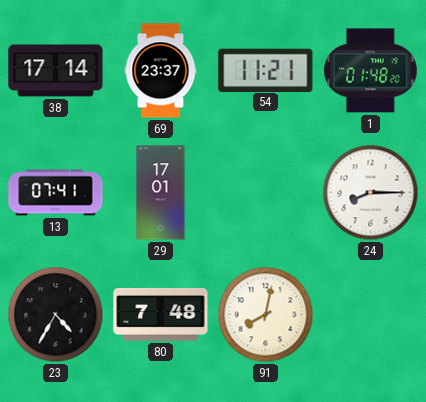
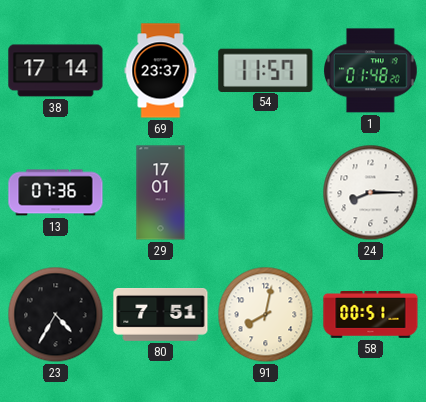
54: 11:21 -> 11:57
13: 07:41 -> 07:36
80: 7:48 -> 7:51
58: none -> 00:51
